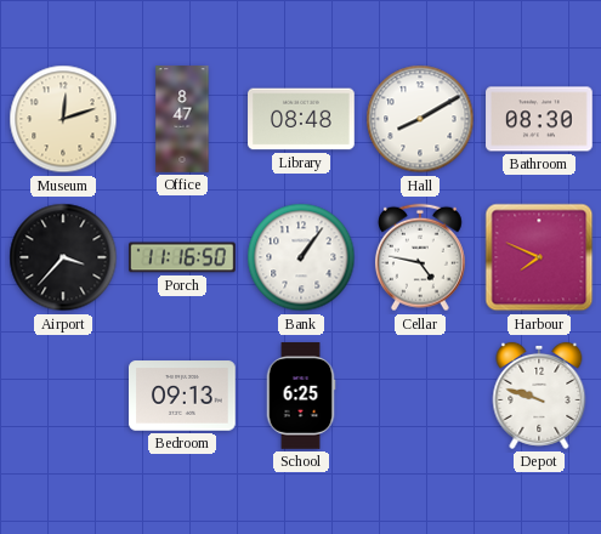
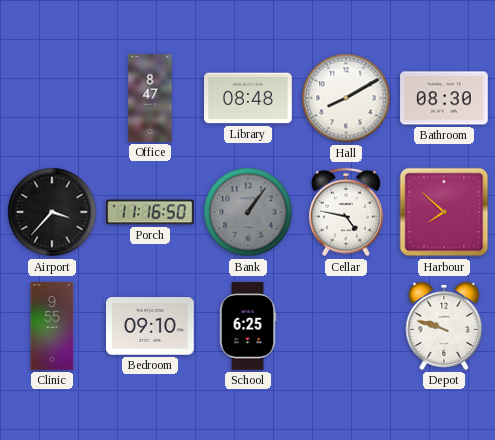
Museum: 12:12 -> none
Bank dial: white -> grey
Harbour: 7:49 -> 7:52
Clinic: none -> 9:55
Bedroom: 09:13 -> 09:10
